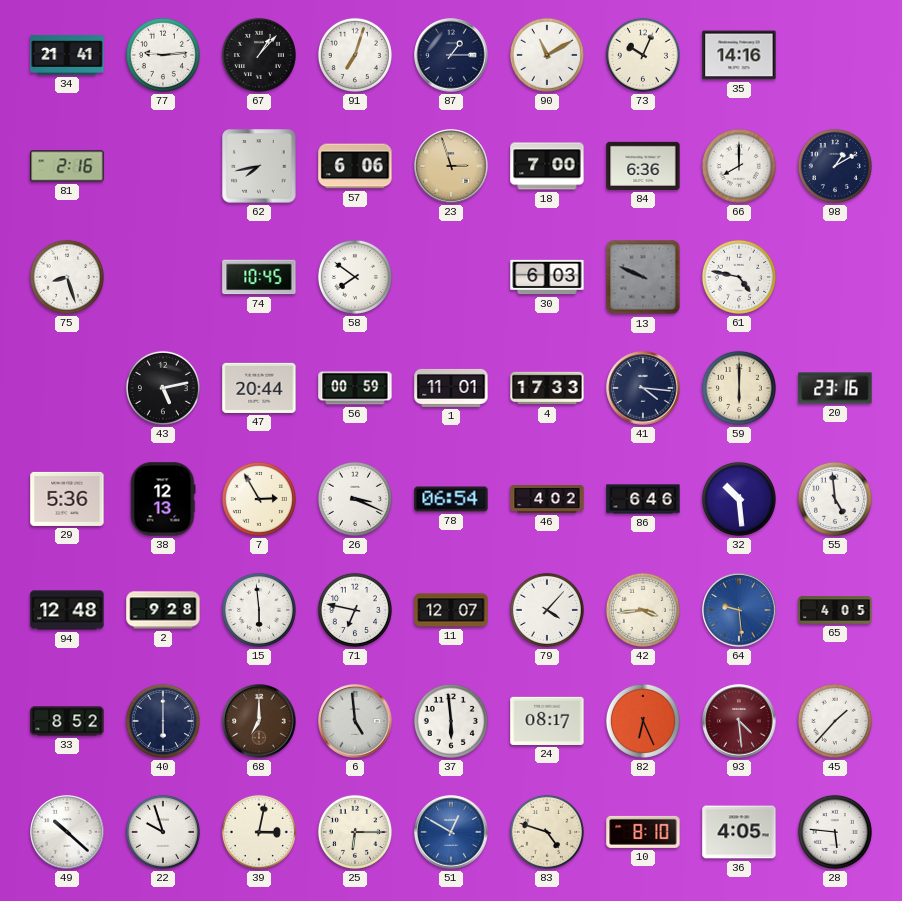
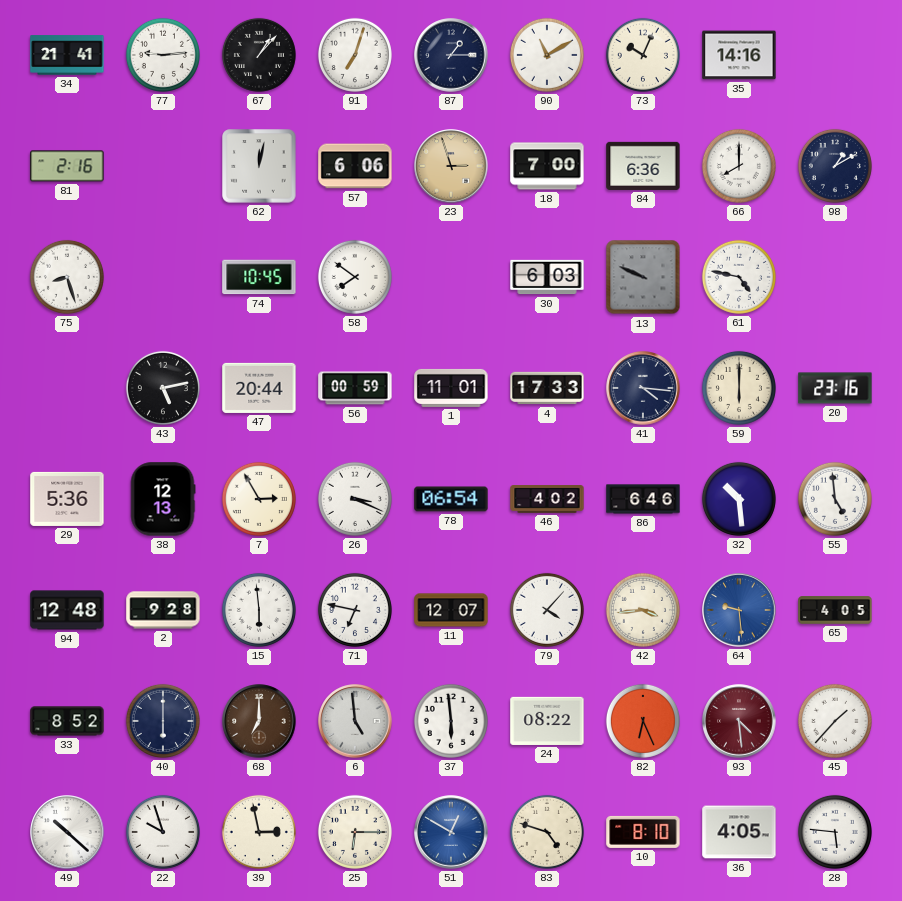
62: 7:43 -> 12:02
24: 08:17 -> 08:22
39: 3:02 -> 2:58
